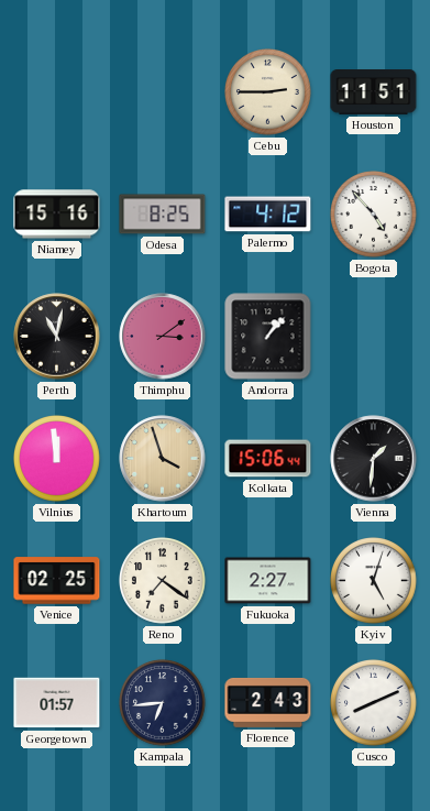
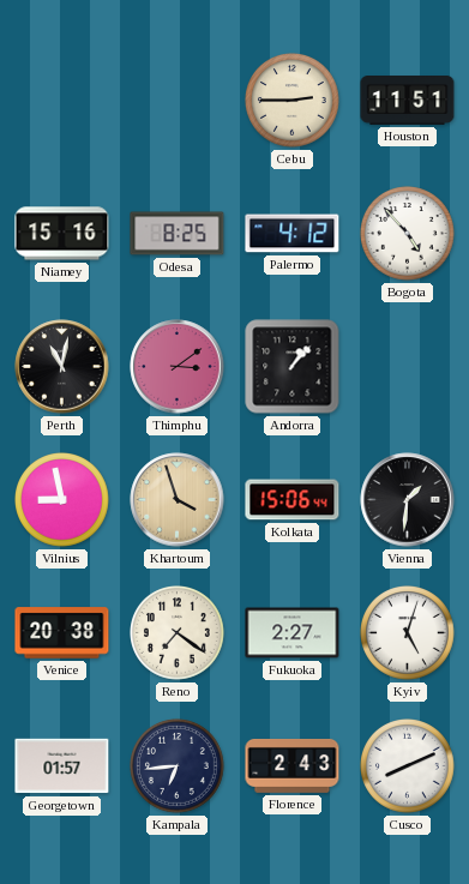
Vilnius: 11:59 -> 8:58
Venice: 02:25 -> 20:38
